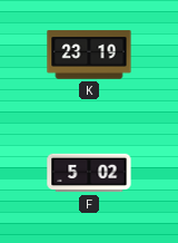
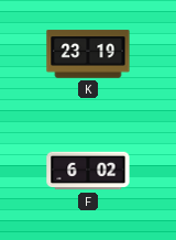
F: 5:02 -> 6:02
